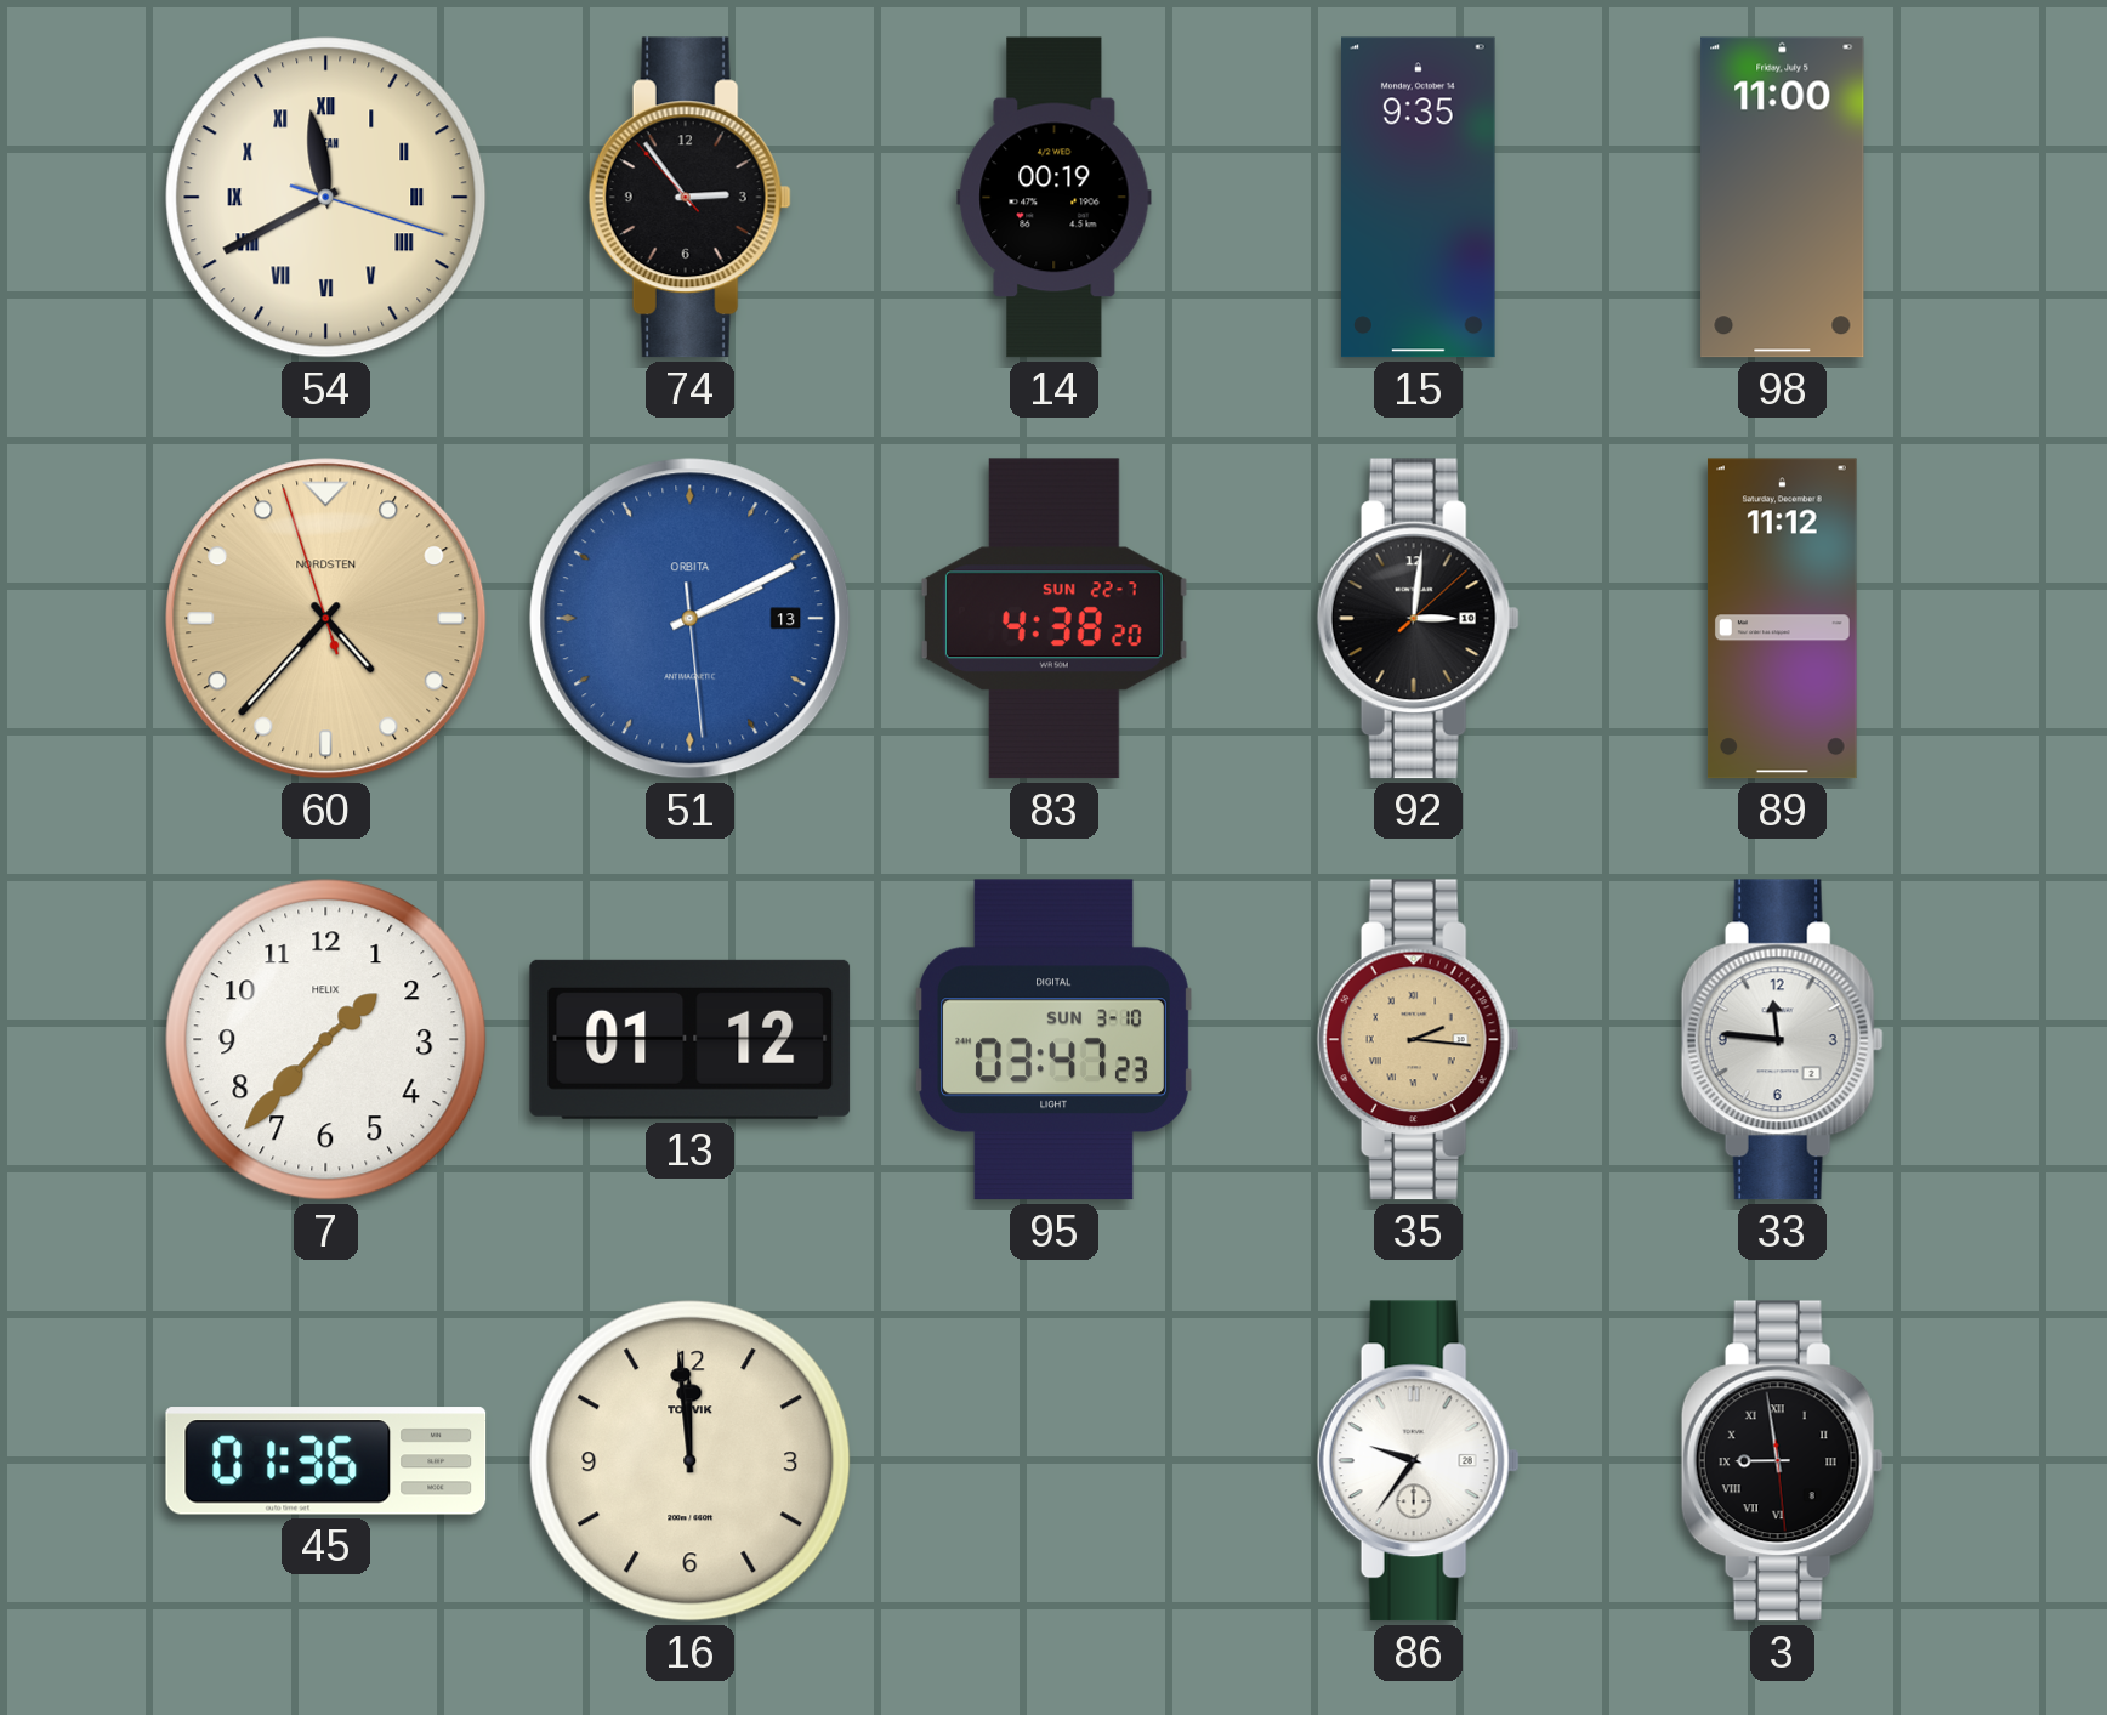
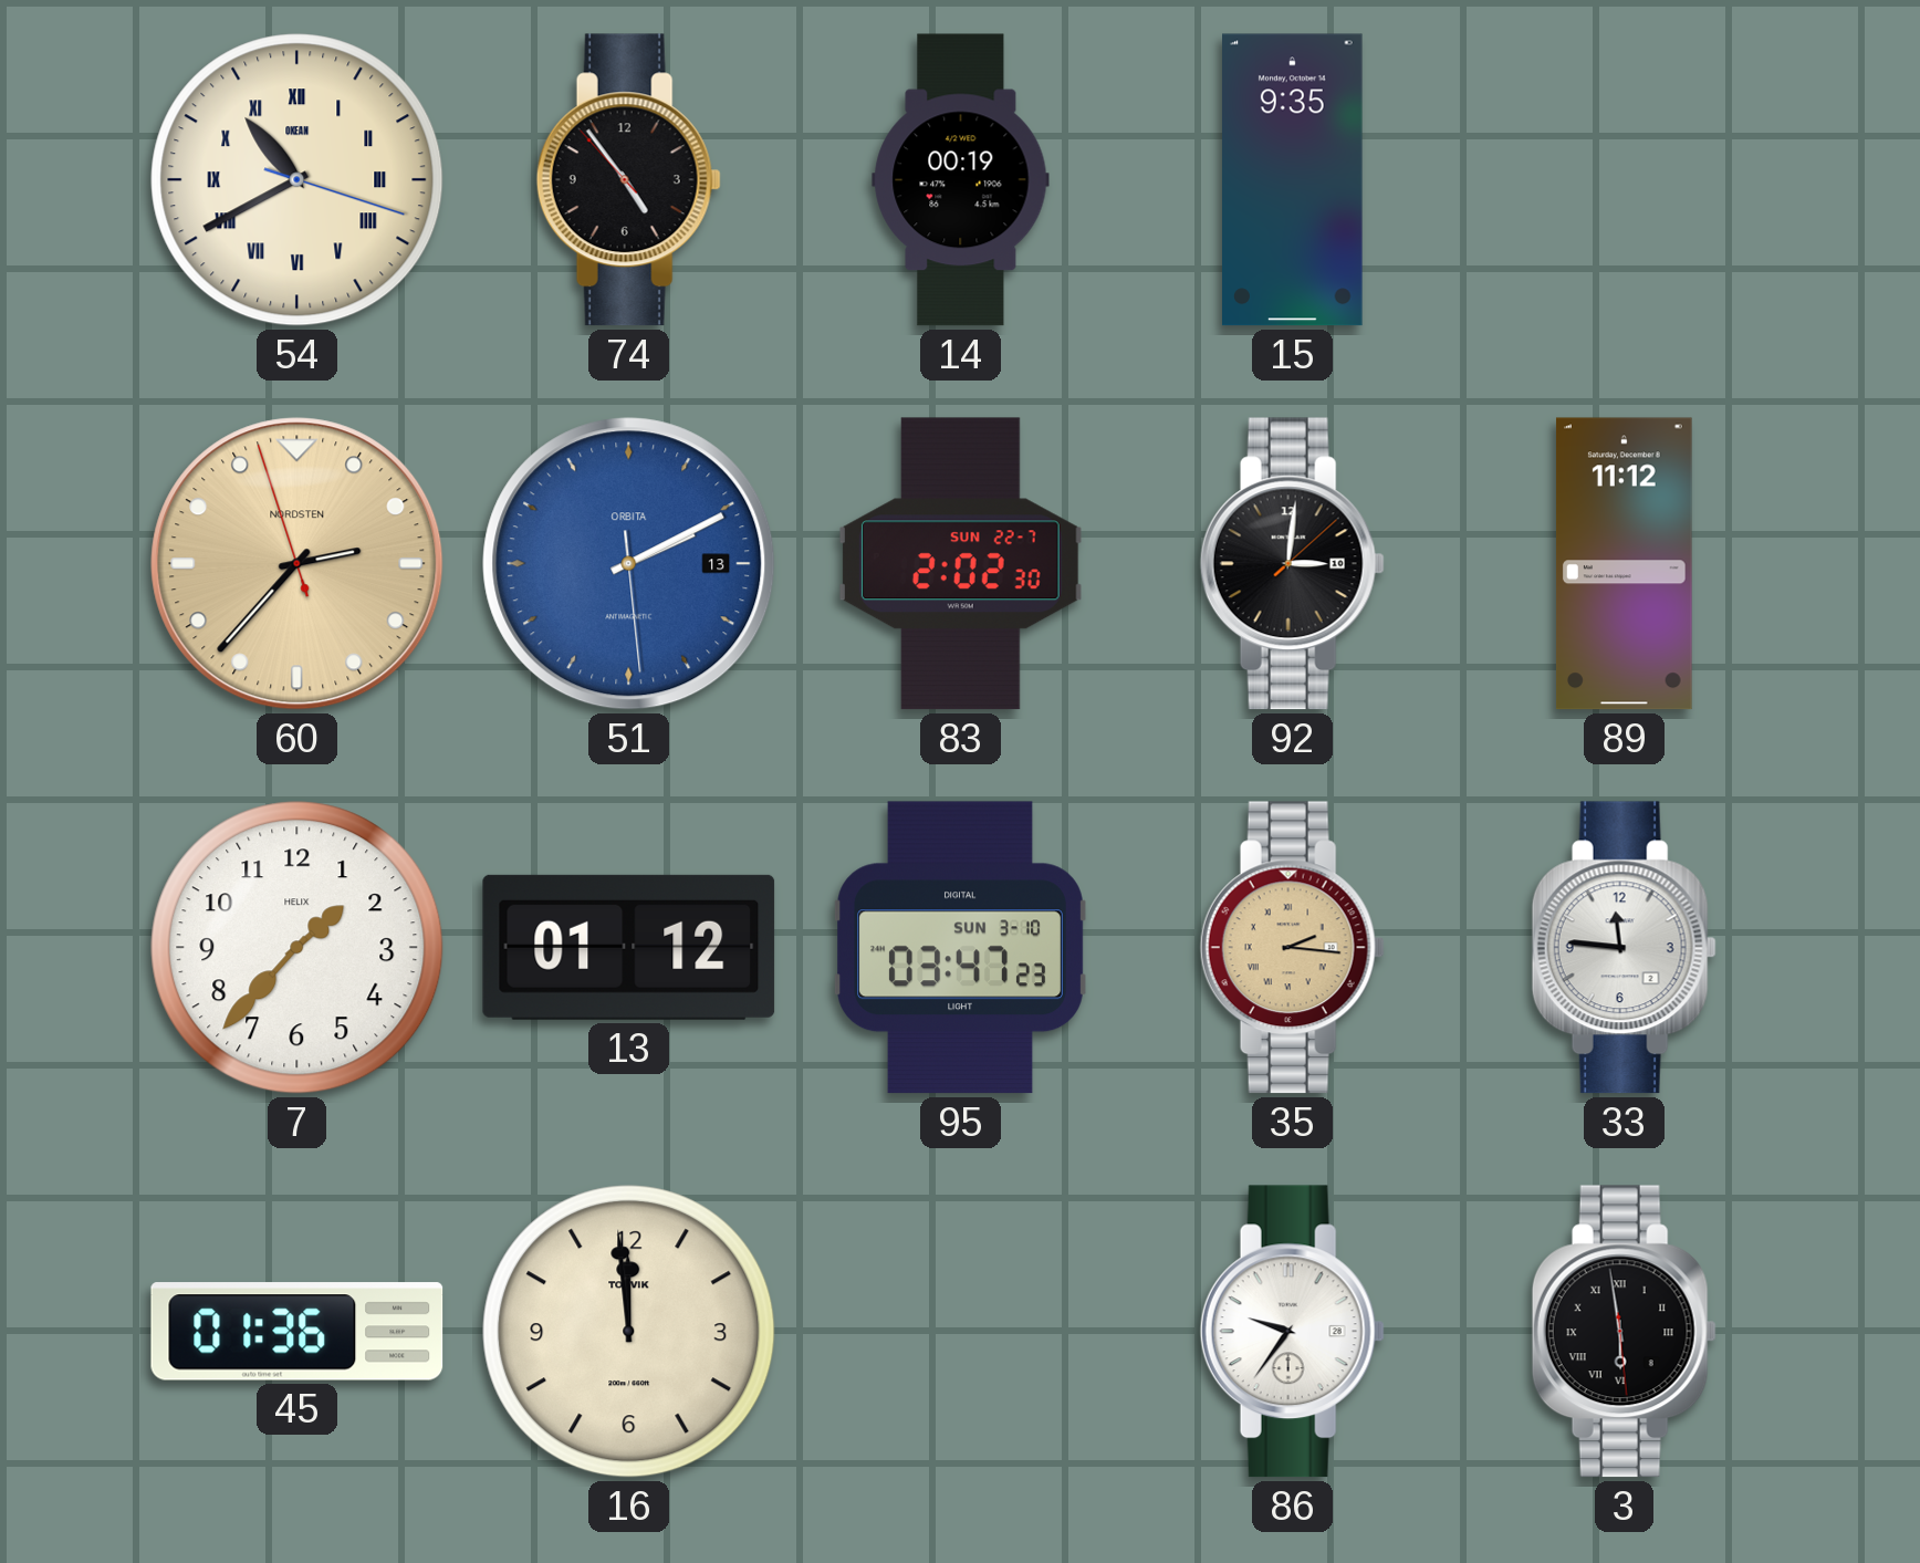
54: 11:40 -> 10:40
74: 2:53 -> 4:53
98: 11:00 -> none
60: 4:36 -> 2:36
83: 4:38 -> 2:02
3: 8:58 -> 5:58
